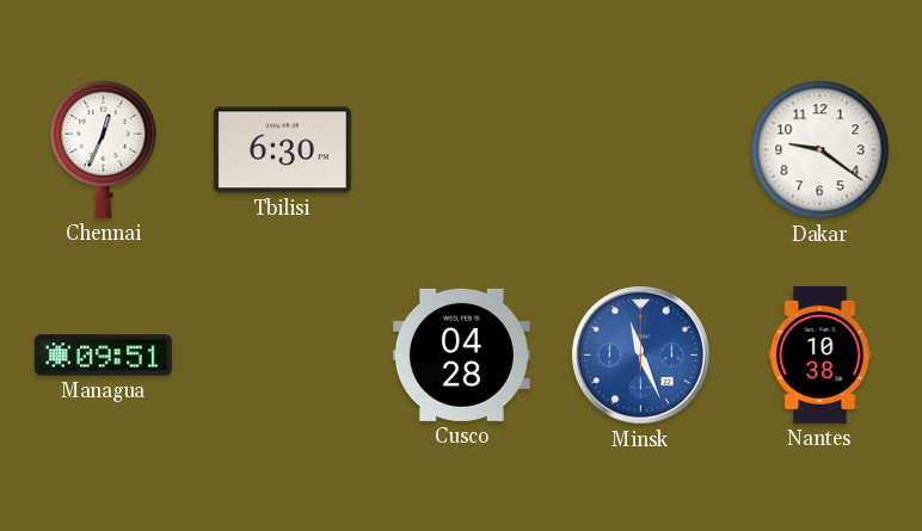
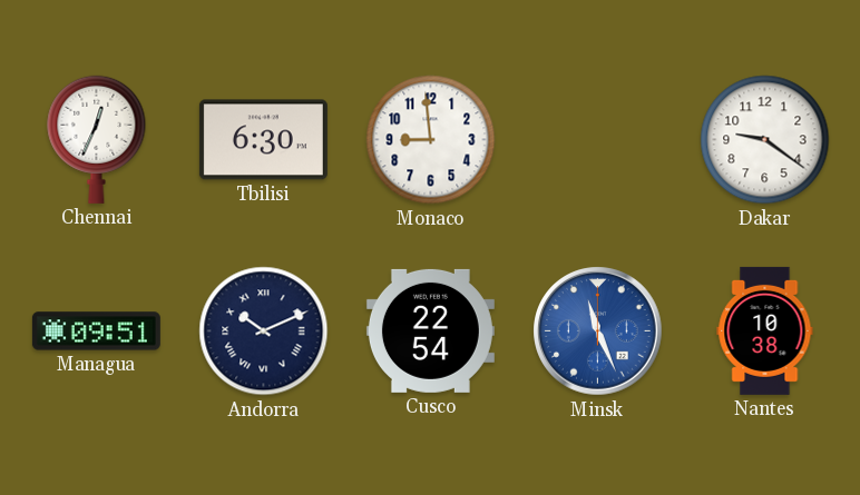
Monaco: none -> 8:59
Andorra: none -> 10:11
Cusco: 04:28 -> 22:54
